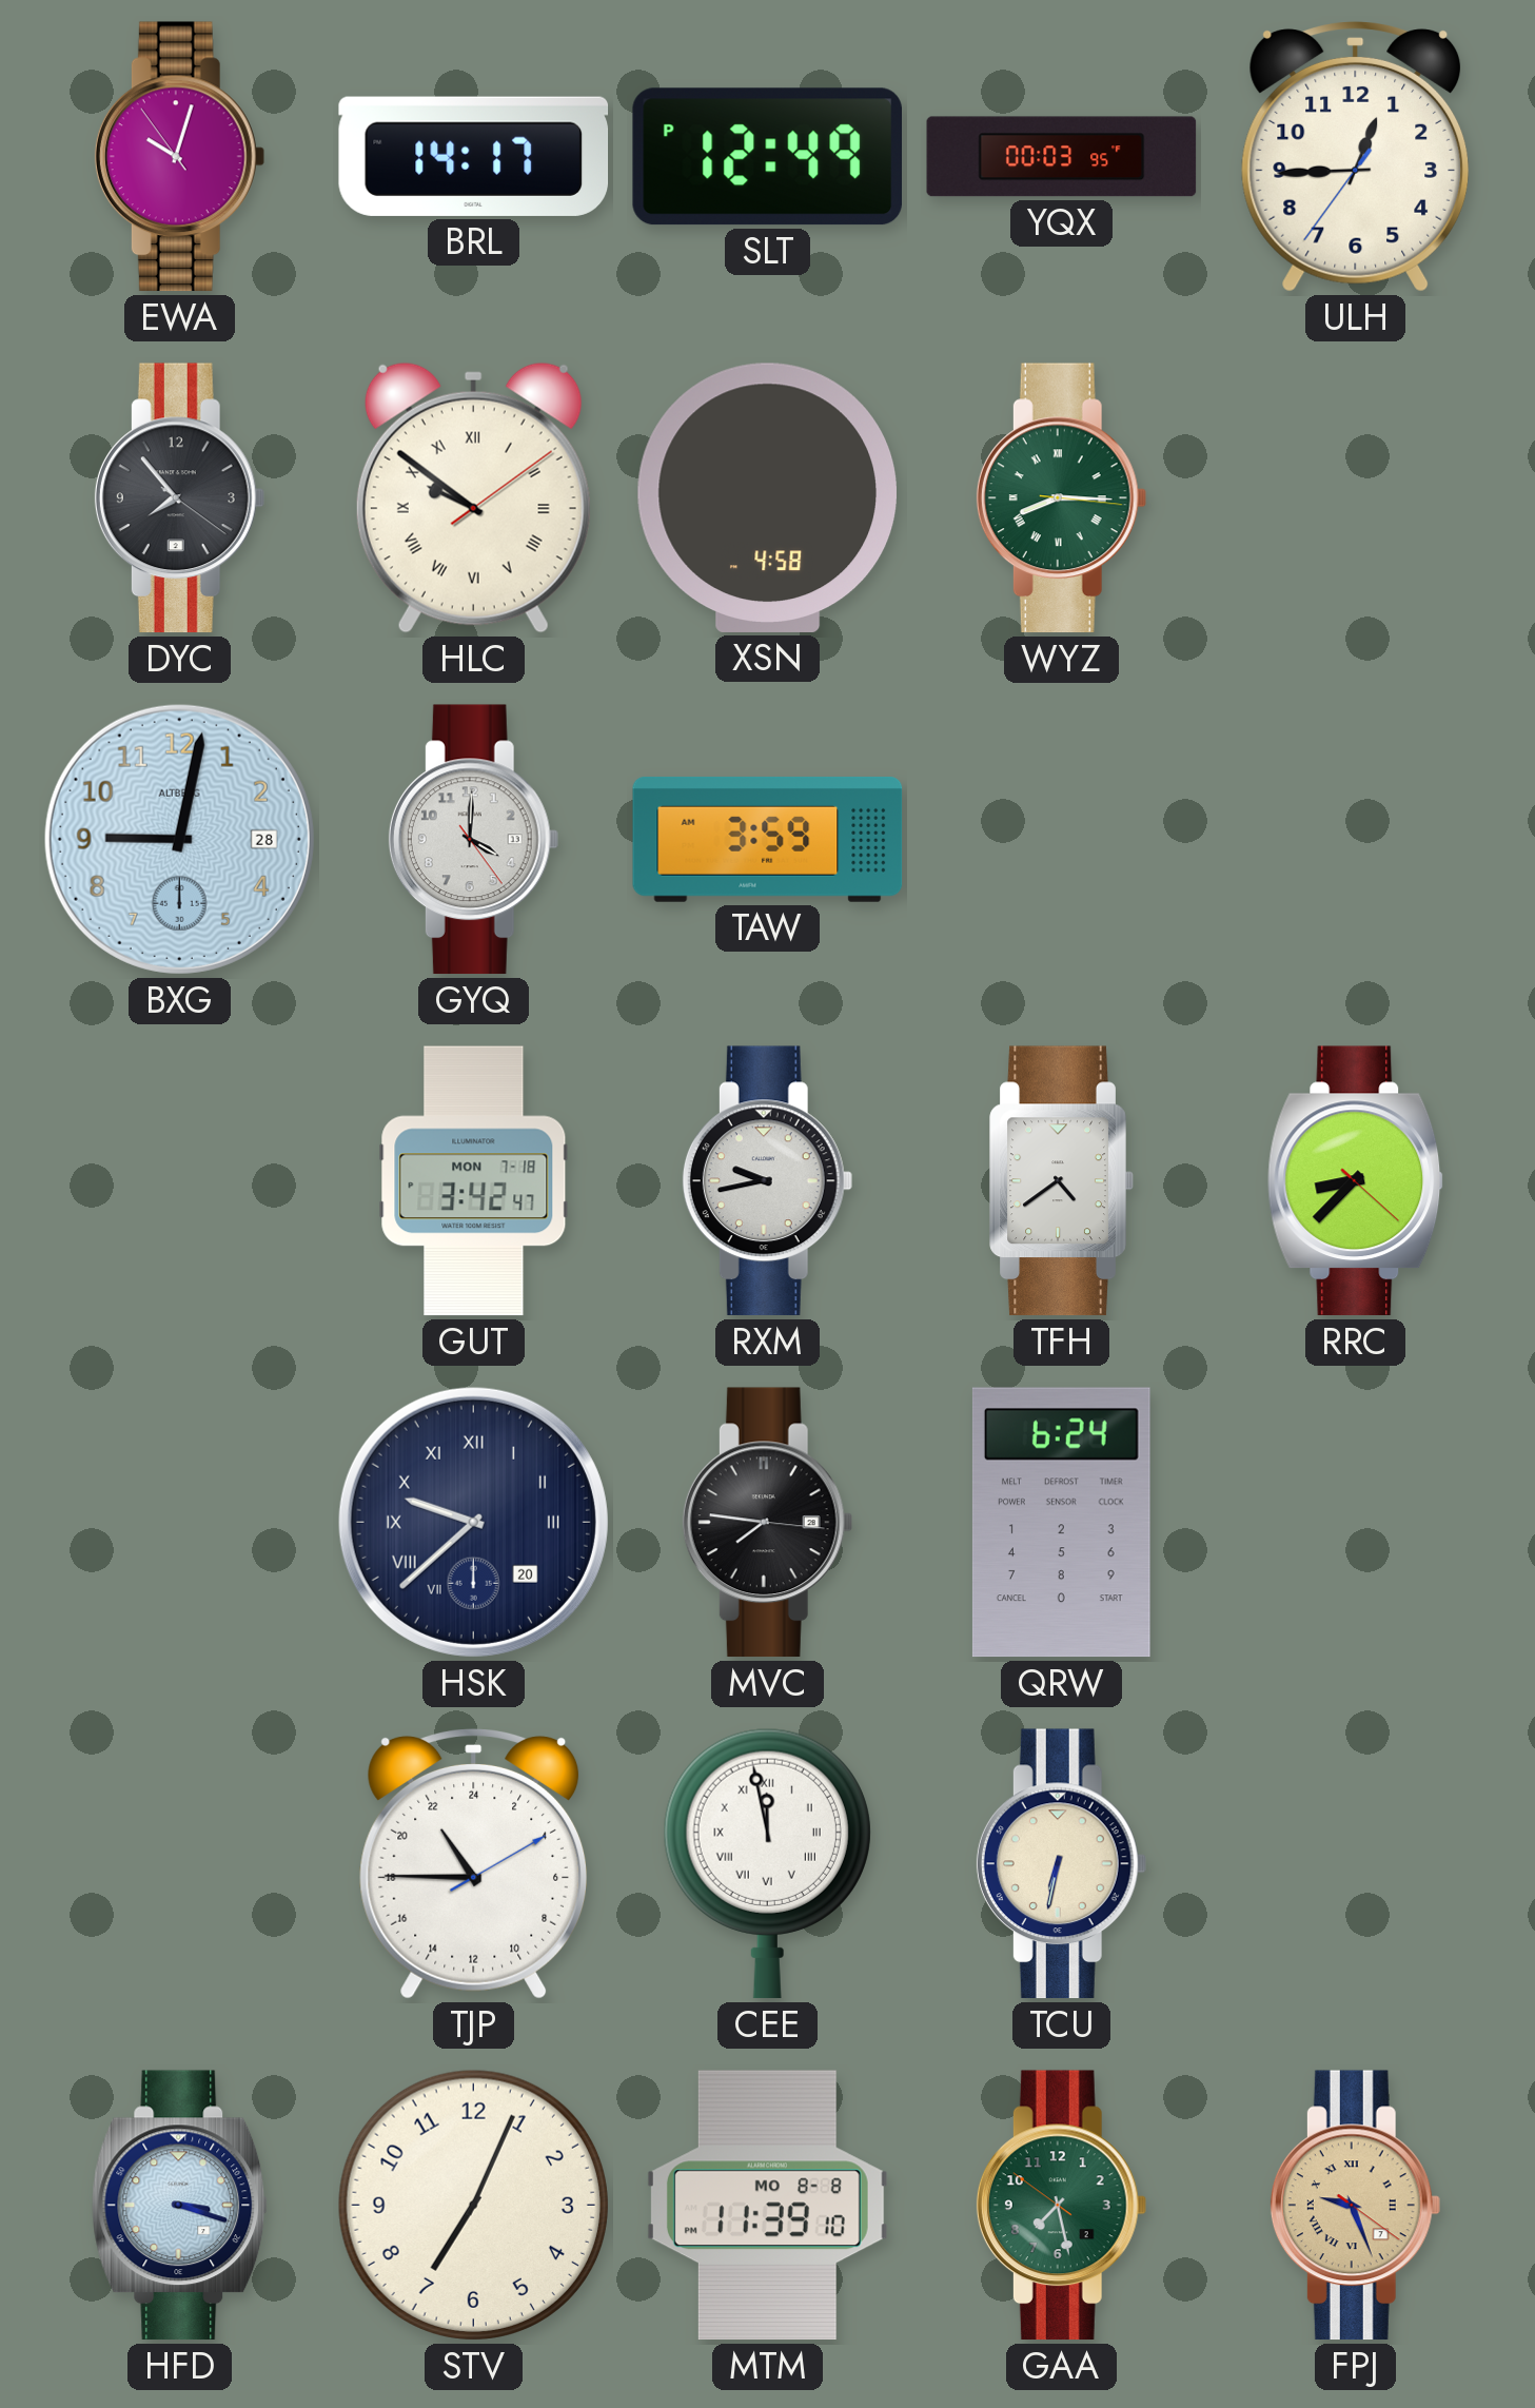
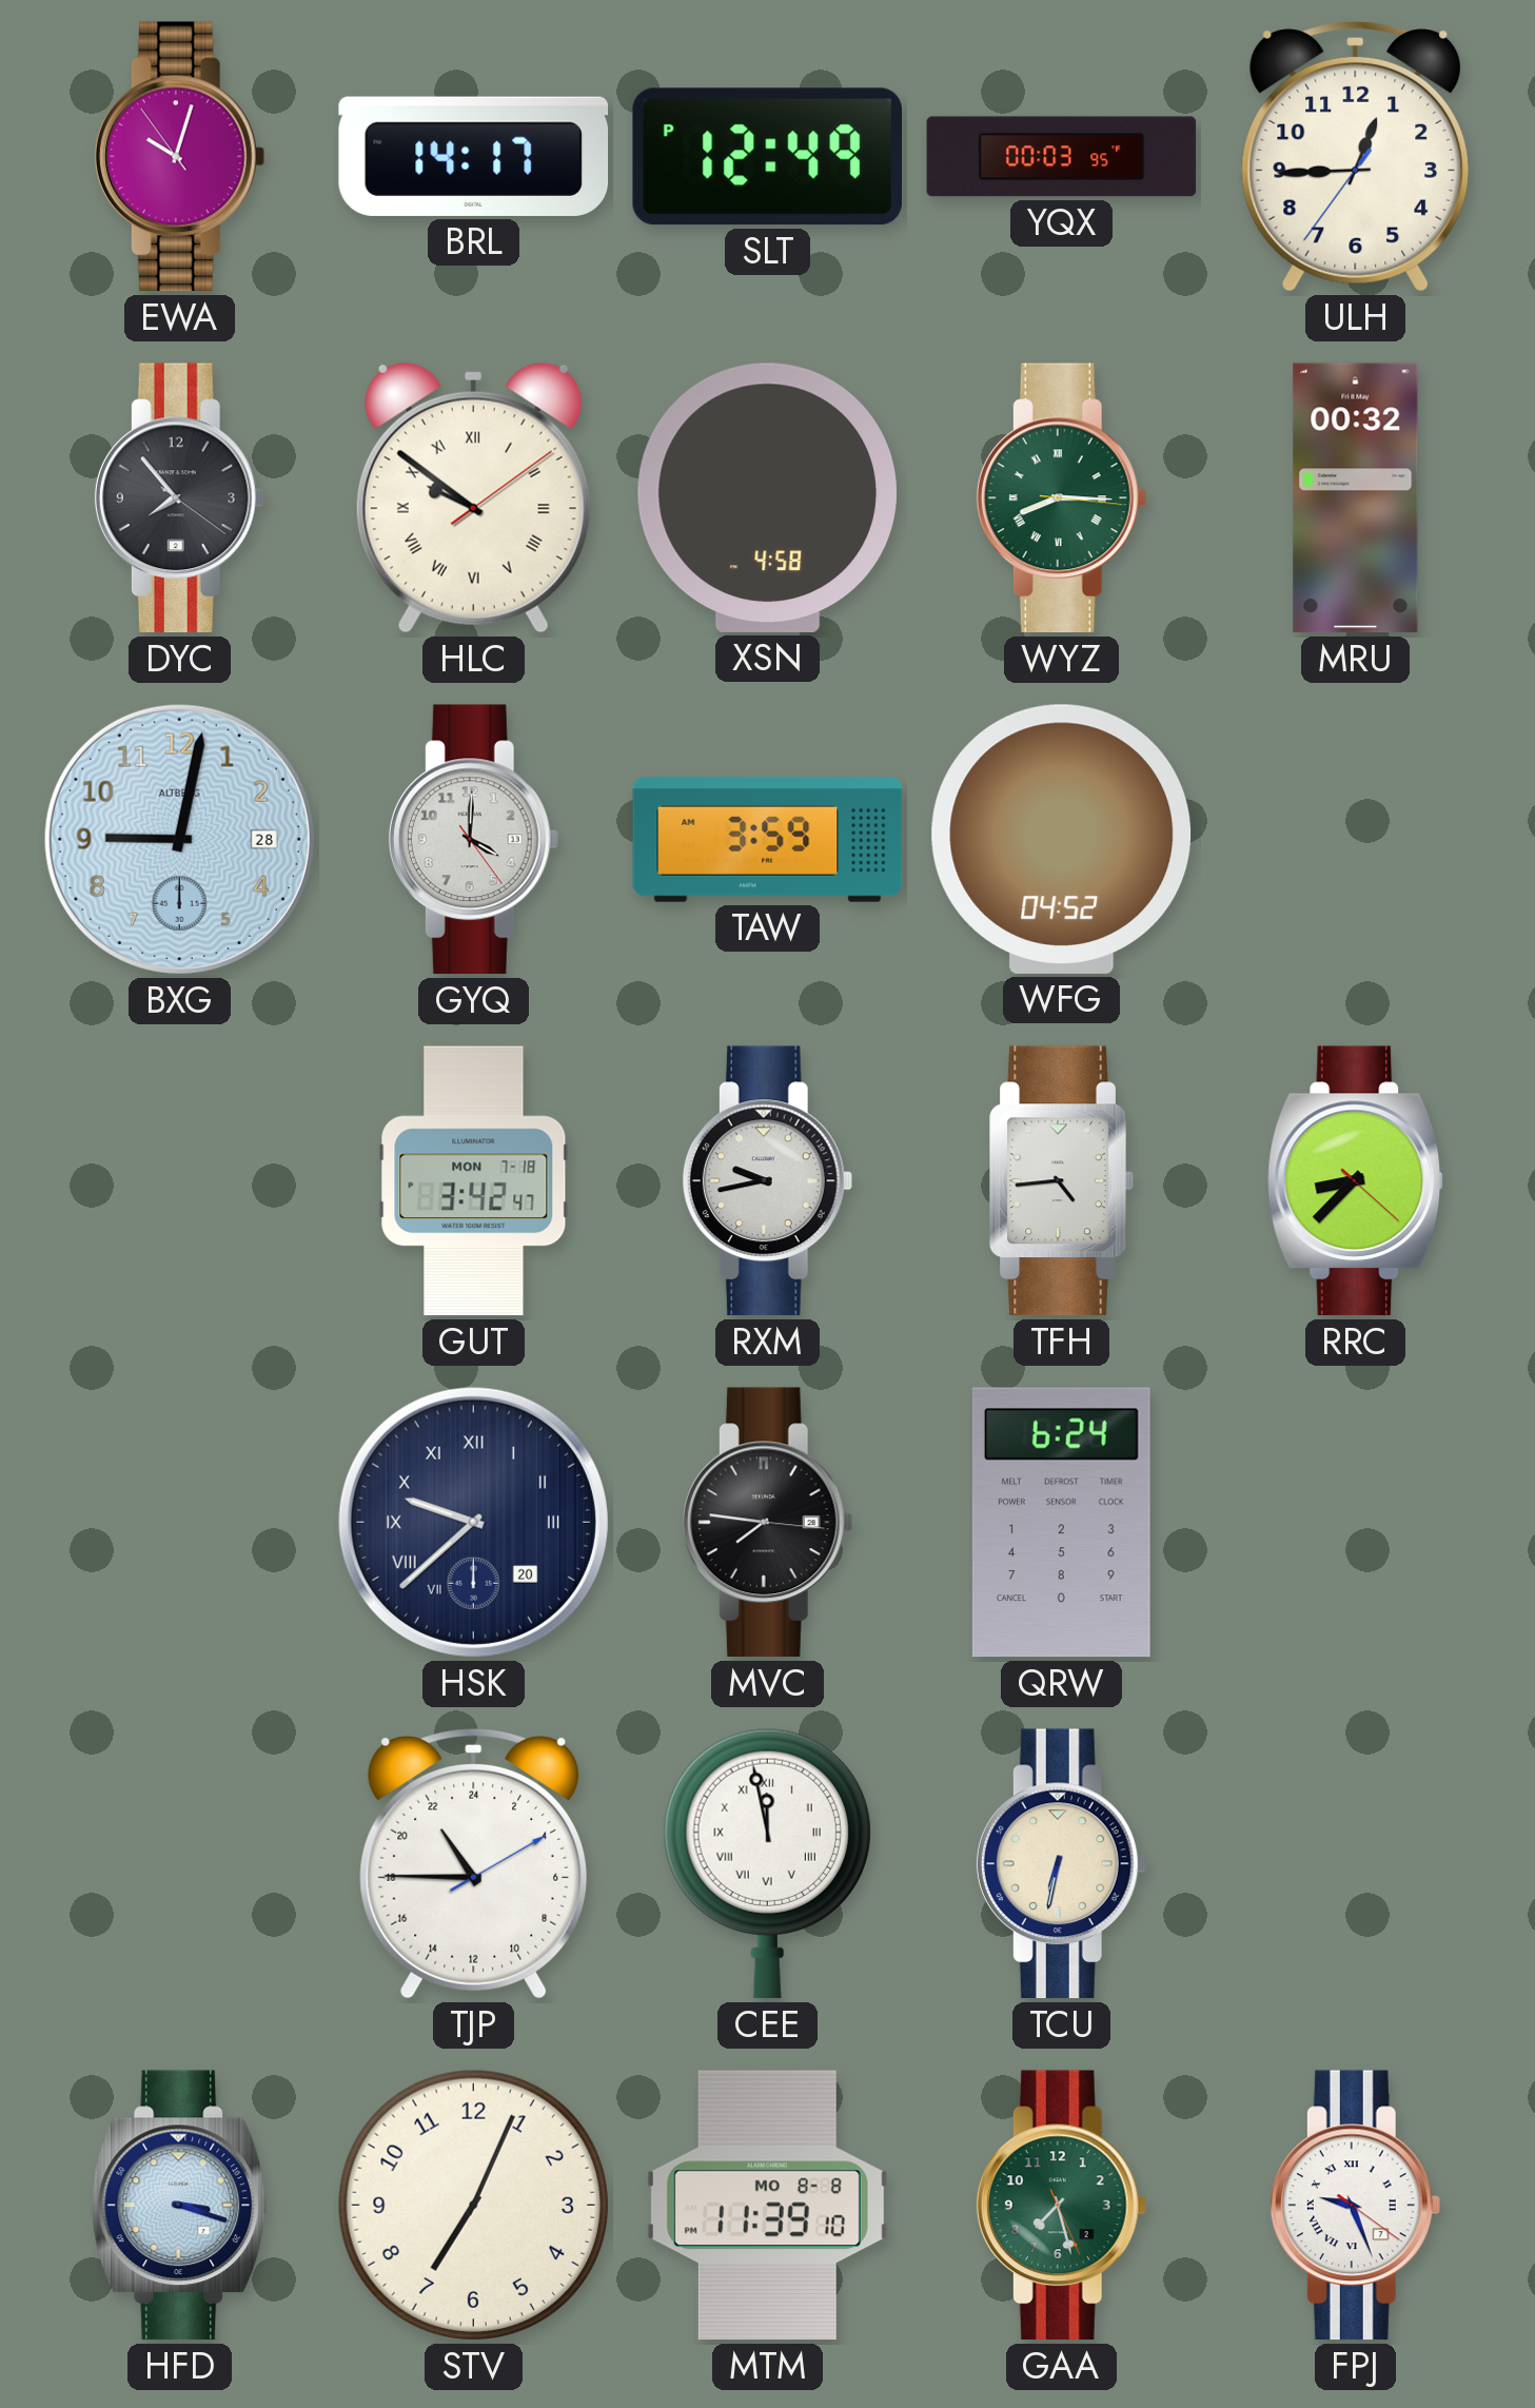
MRU: none -> 00:32
WFG: none -> 04:52
TFH: 4:39 -> 4:44
GAA: 7:27:51 -> 7:27:26
FPJ dial: champagne -> white
